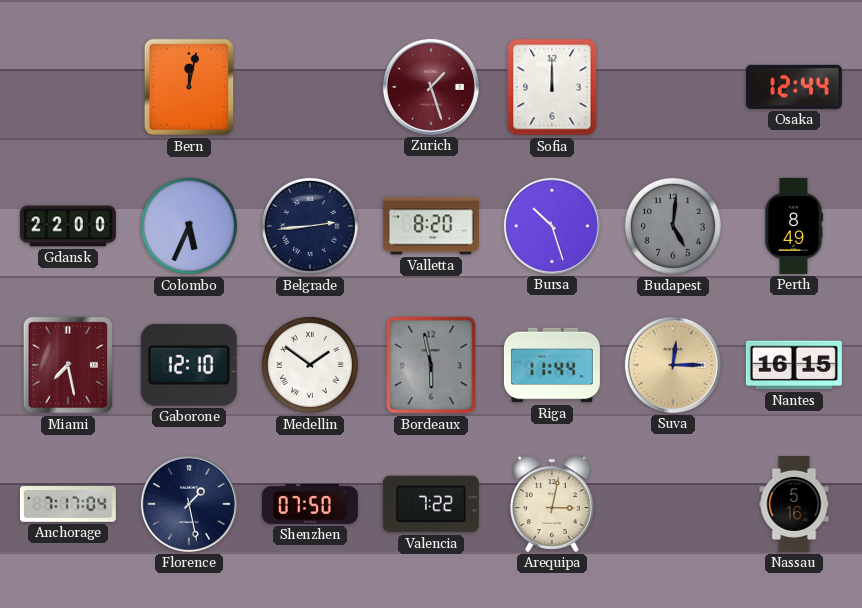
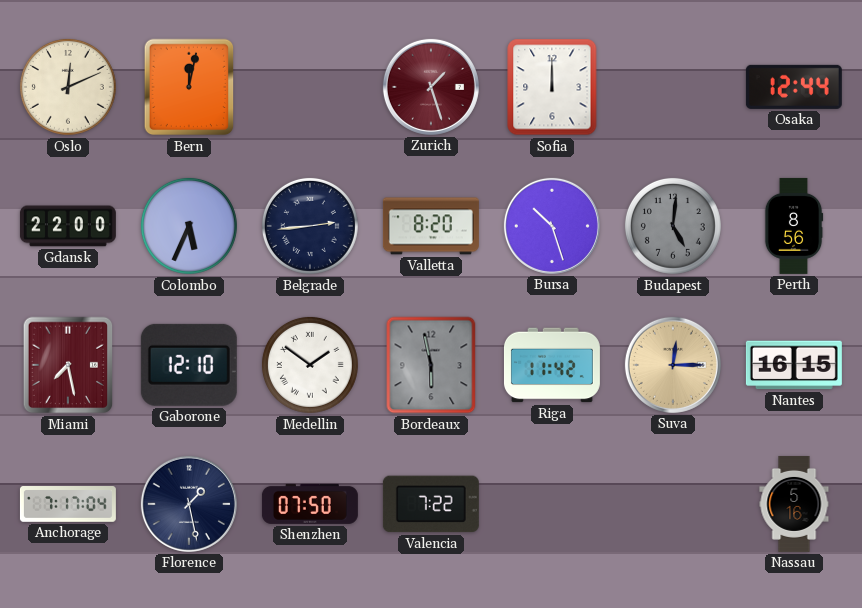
Oslo: none -> 12:11
Perth: 8:49 -> 8:56
Riga: 11:44 -> 11:42
Arequipa: 3:02 -> none
